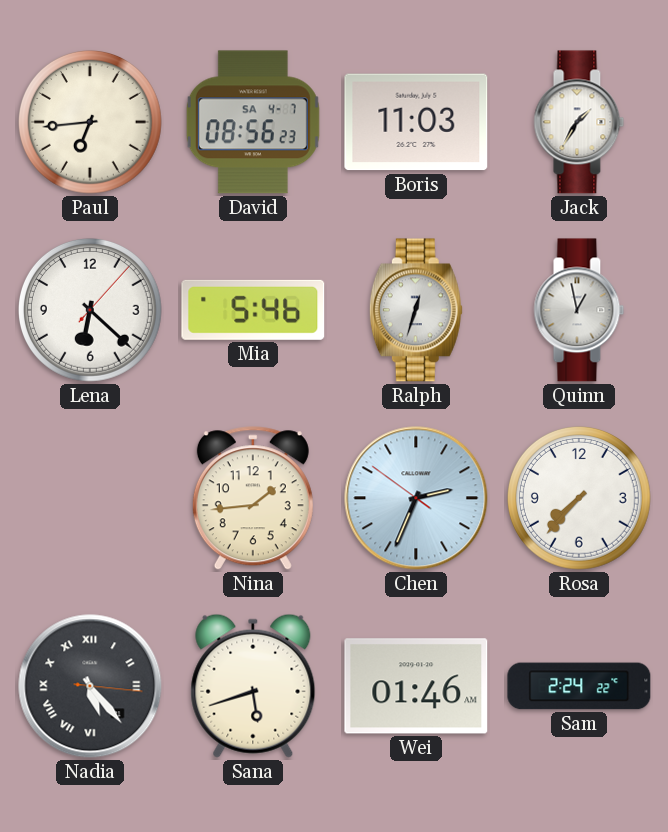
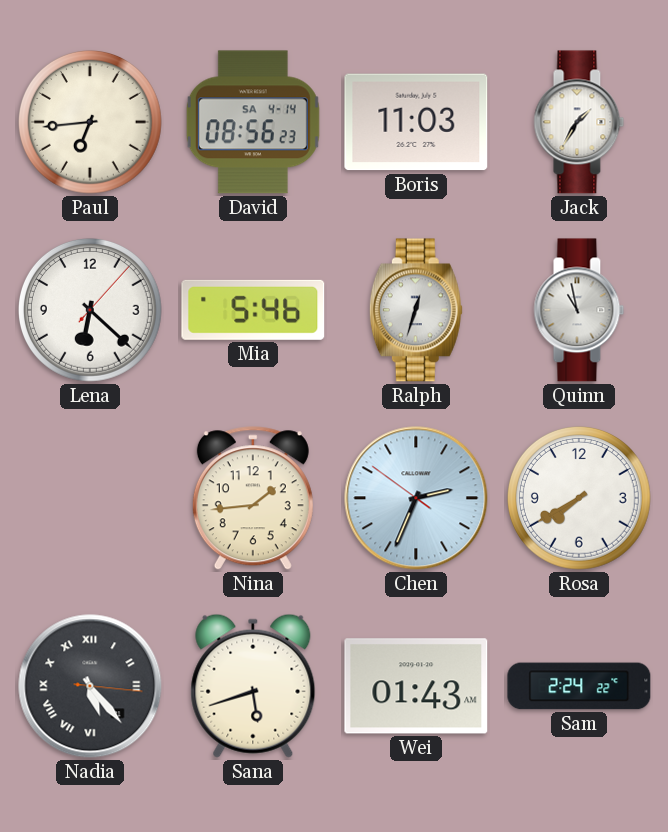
David date: SA 4-7 -> SA 4-14
Quinn: 12:58 -> 10:58
Rosa: 7:37 -> 7:40
Wei: 01:46 -> 01:43
